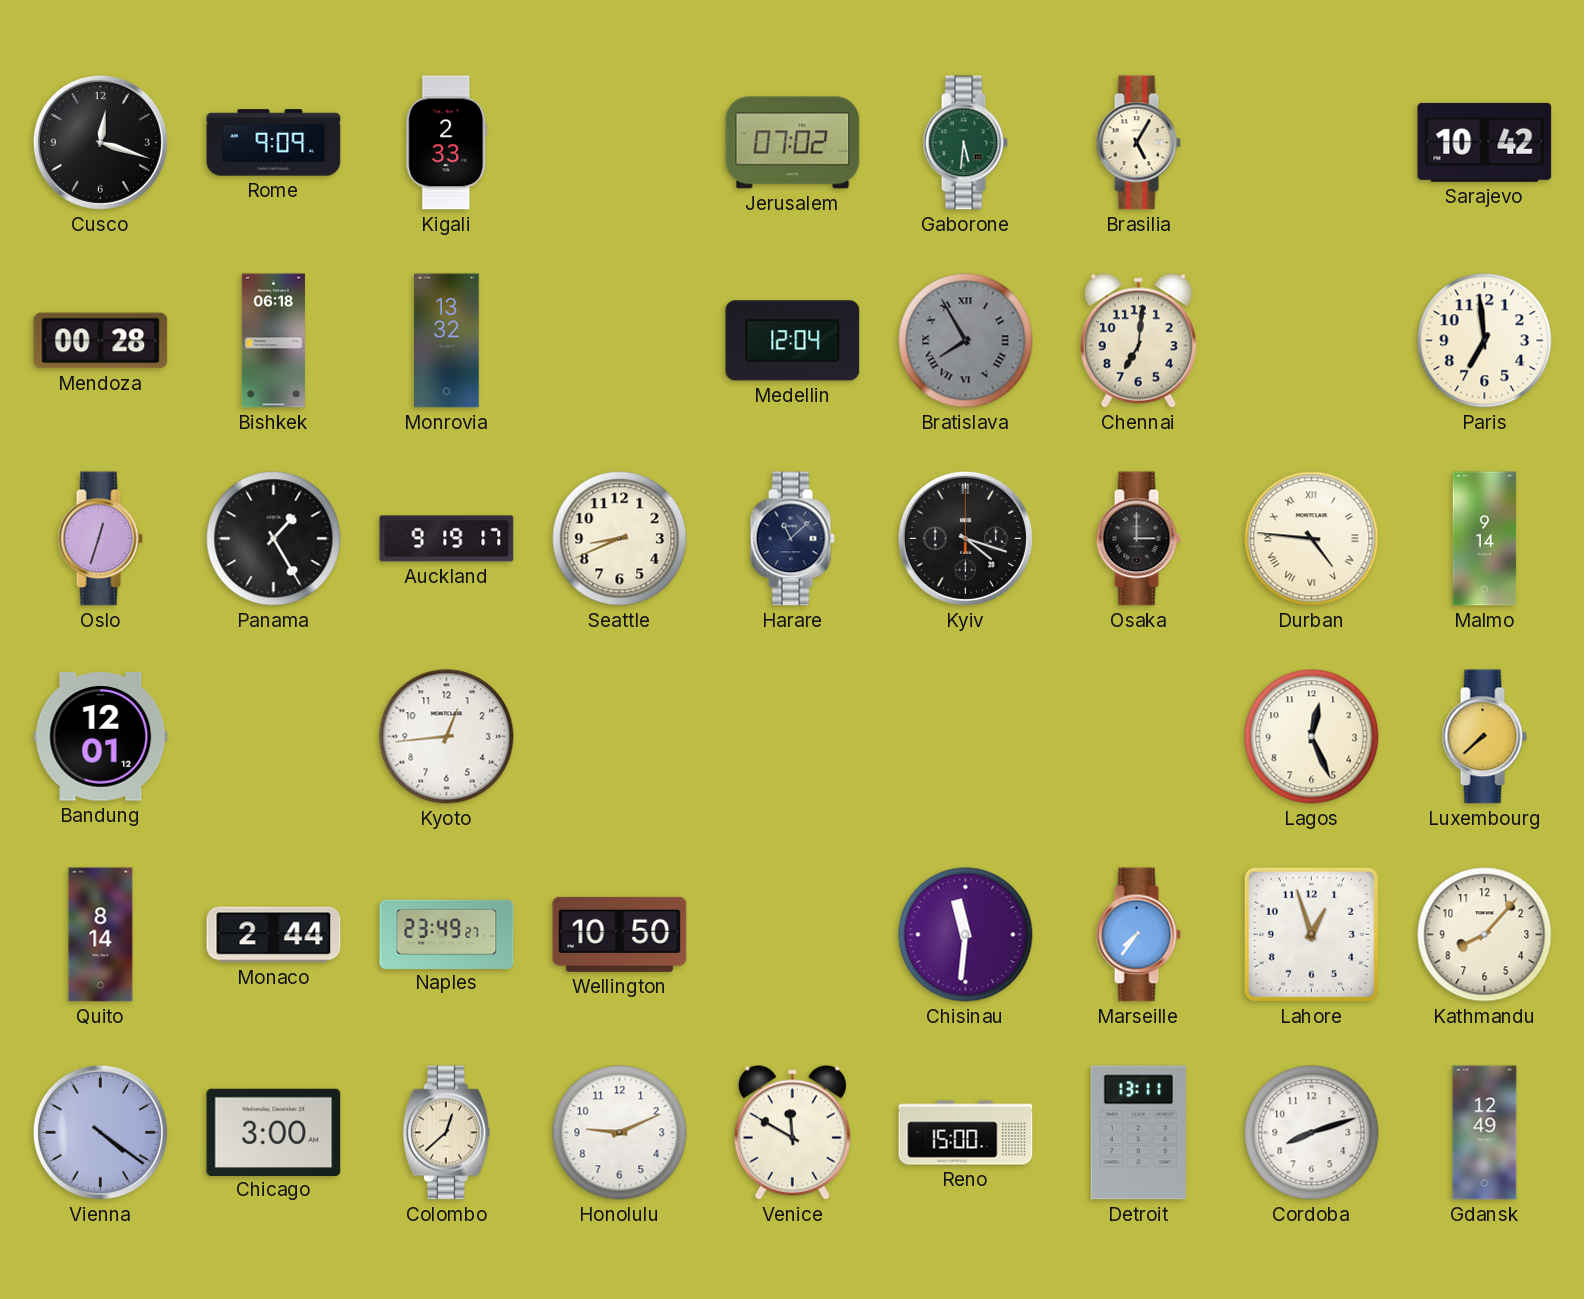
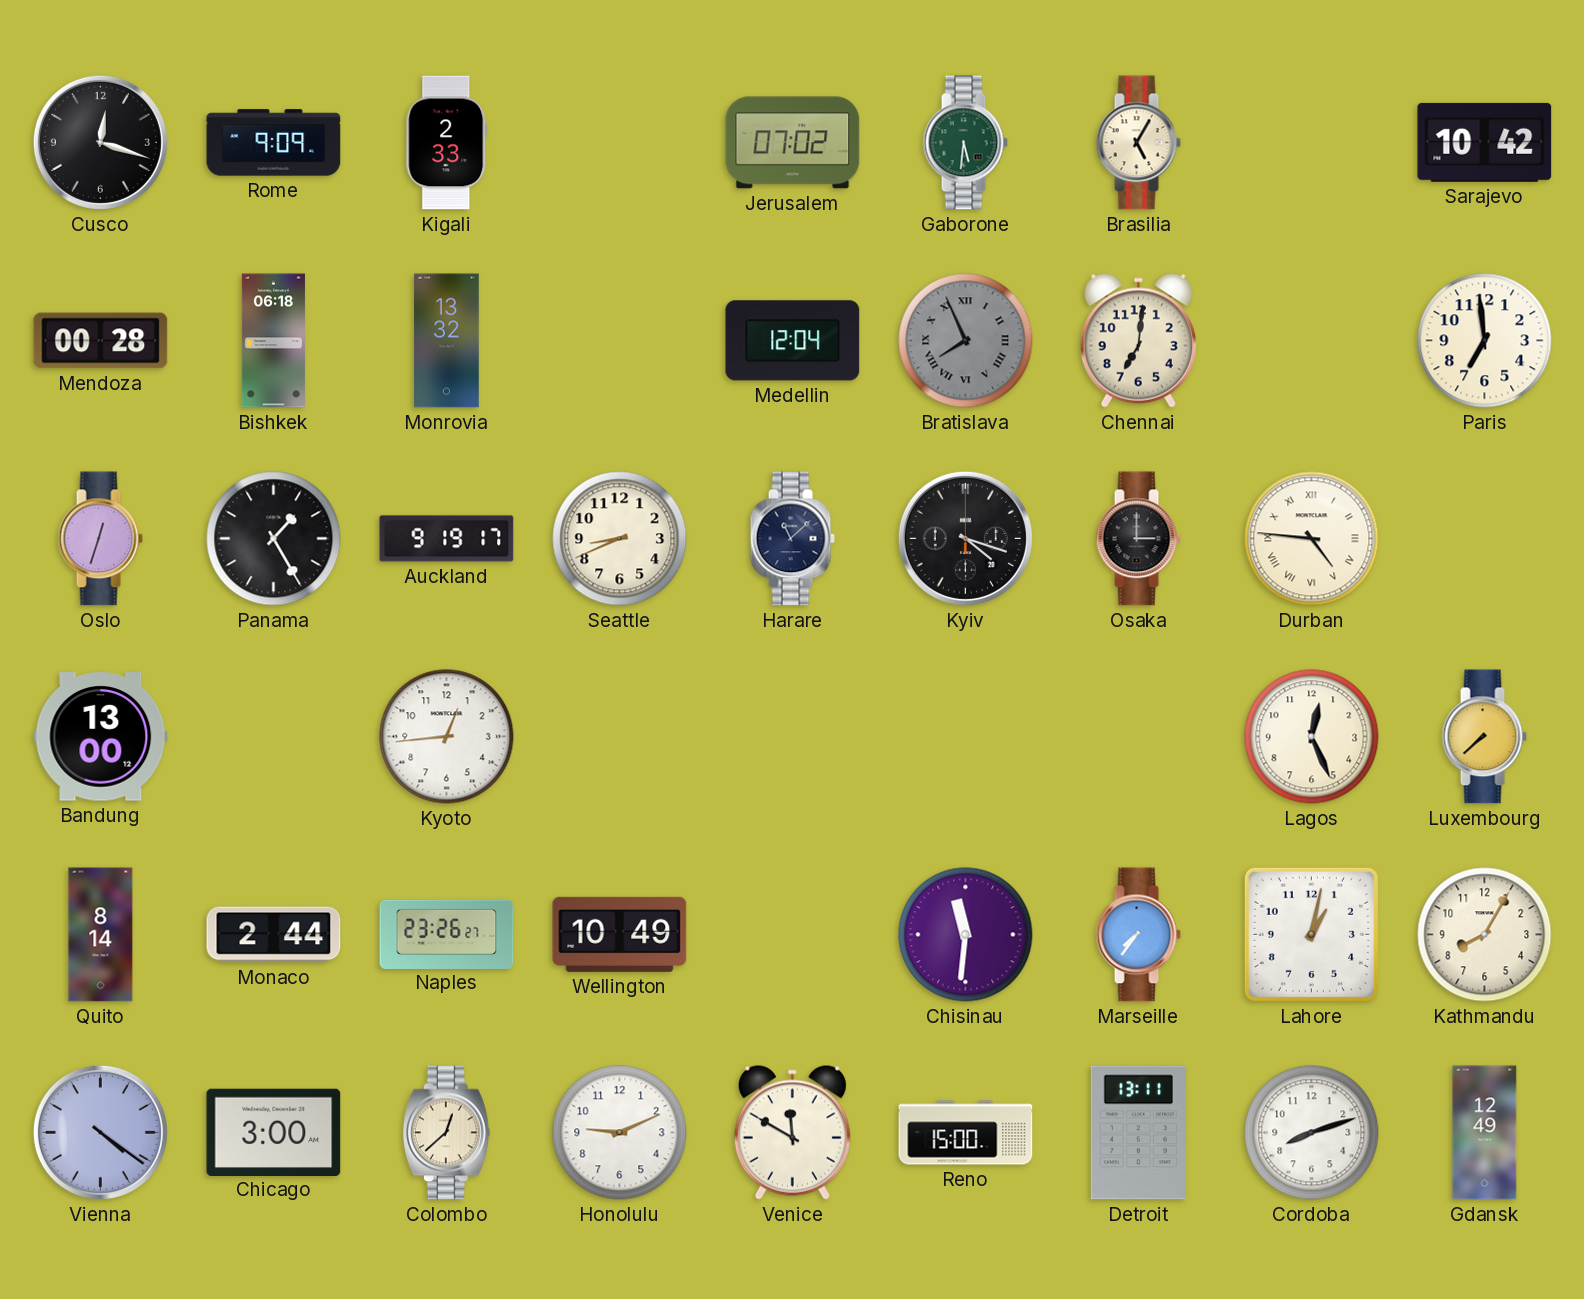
Bratislava: 7:55 -> 7:56
Malmo: 9:14 -> none
Bandung: 12:01 -> 13:00
Naples: 23:49 -> 23:26
Wellington: 10:50 -> 10:49
Lahore: 12:57 -> 1:02
Kathmandu: 8:07 -> 8:05
